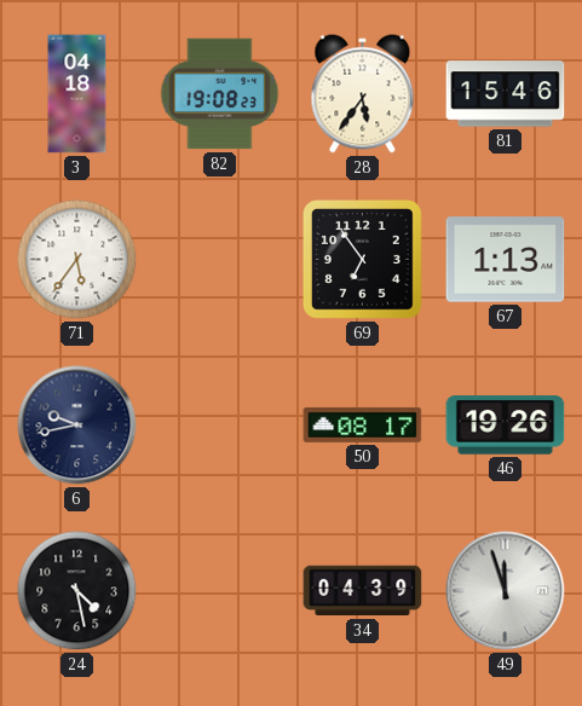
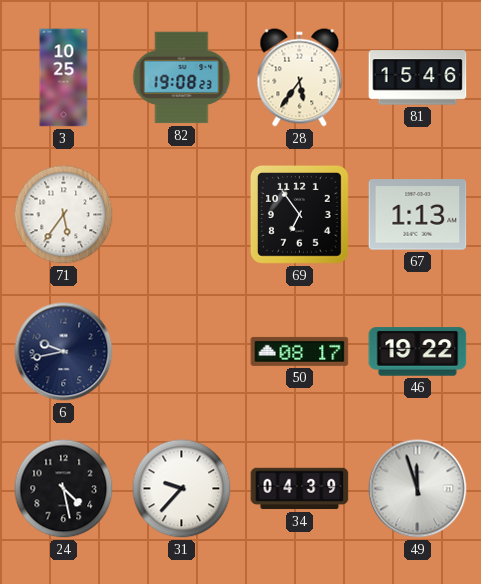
3: 04:18 -> 10:25
46: 19:26 -> 19:22
31: none -> 9:37
